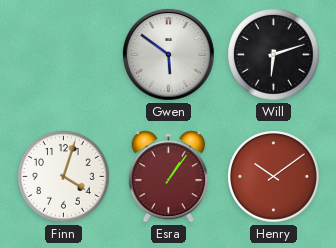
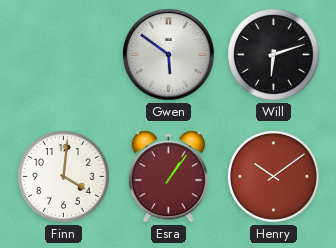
Finn: 4:03 -> 4:01
